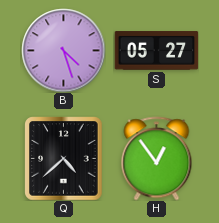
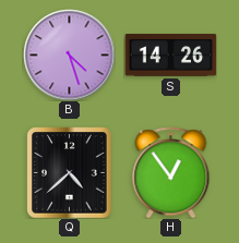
S: 05:27 -> 14:26
